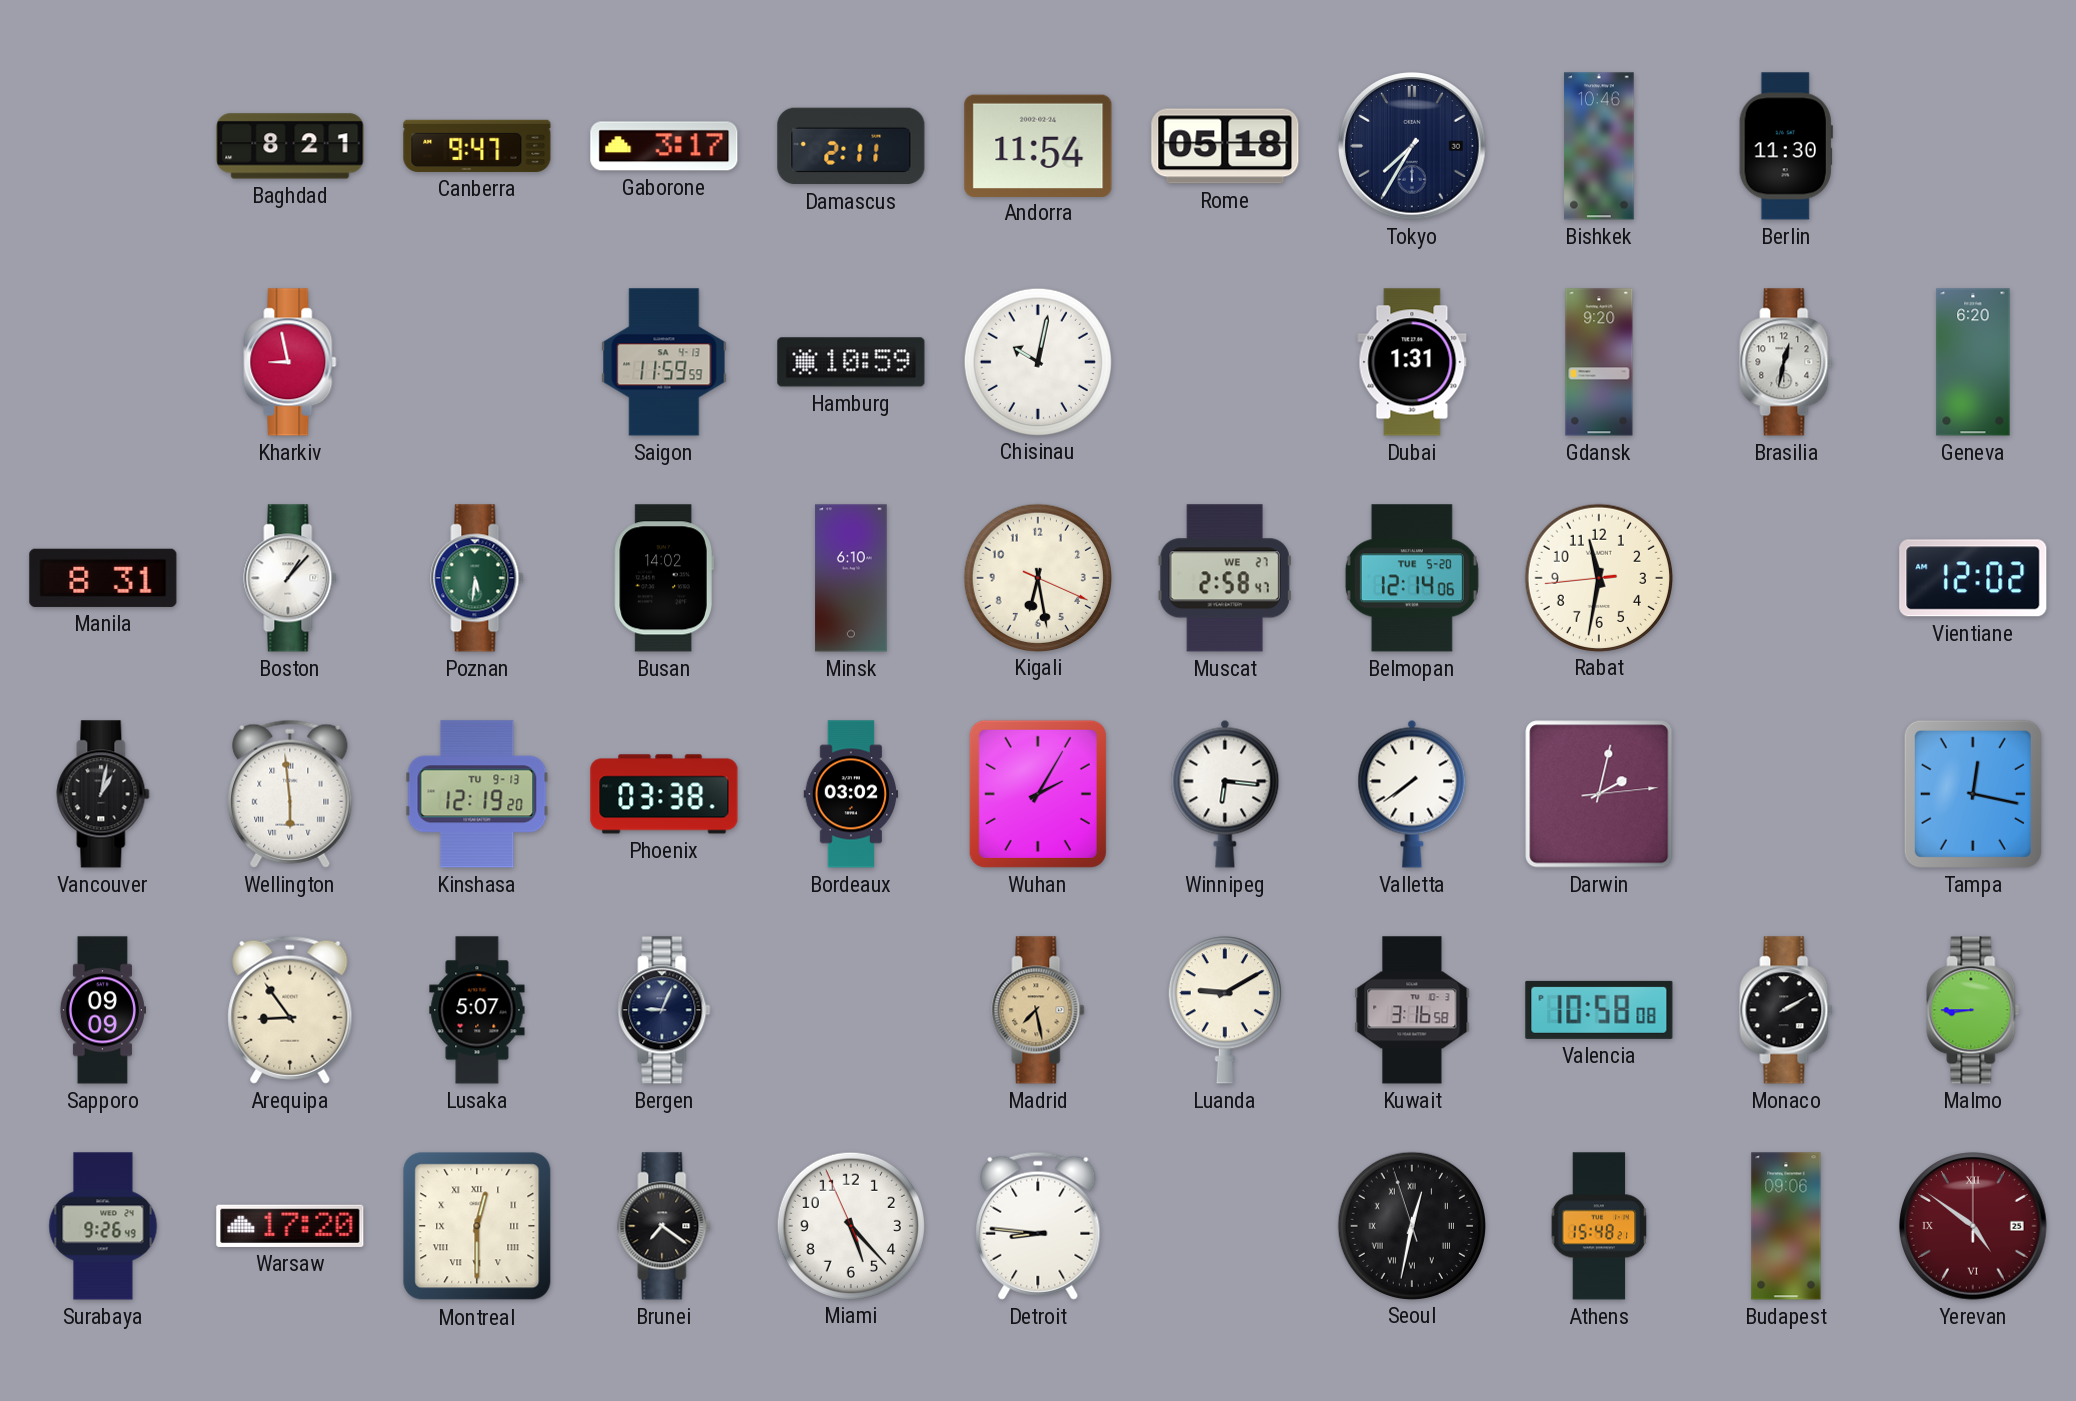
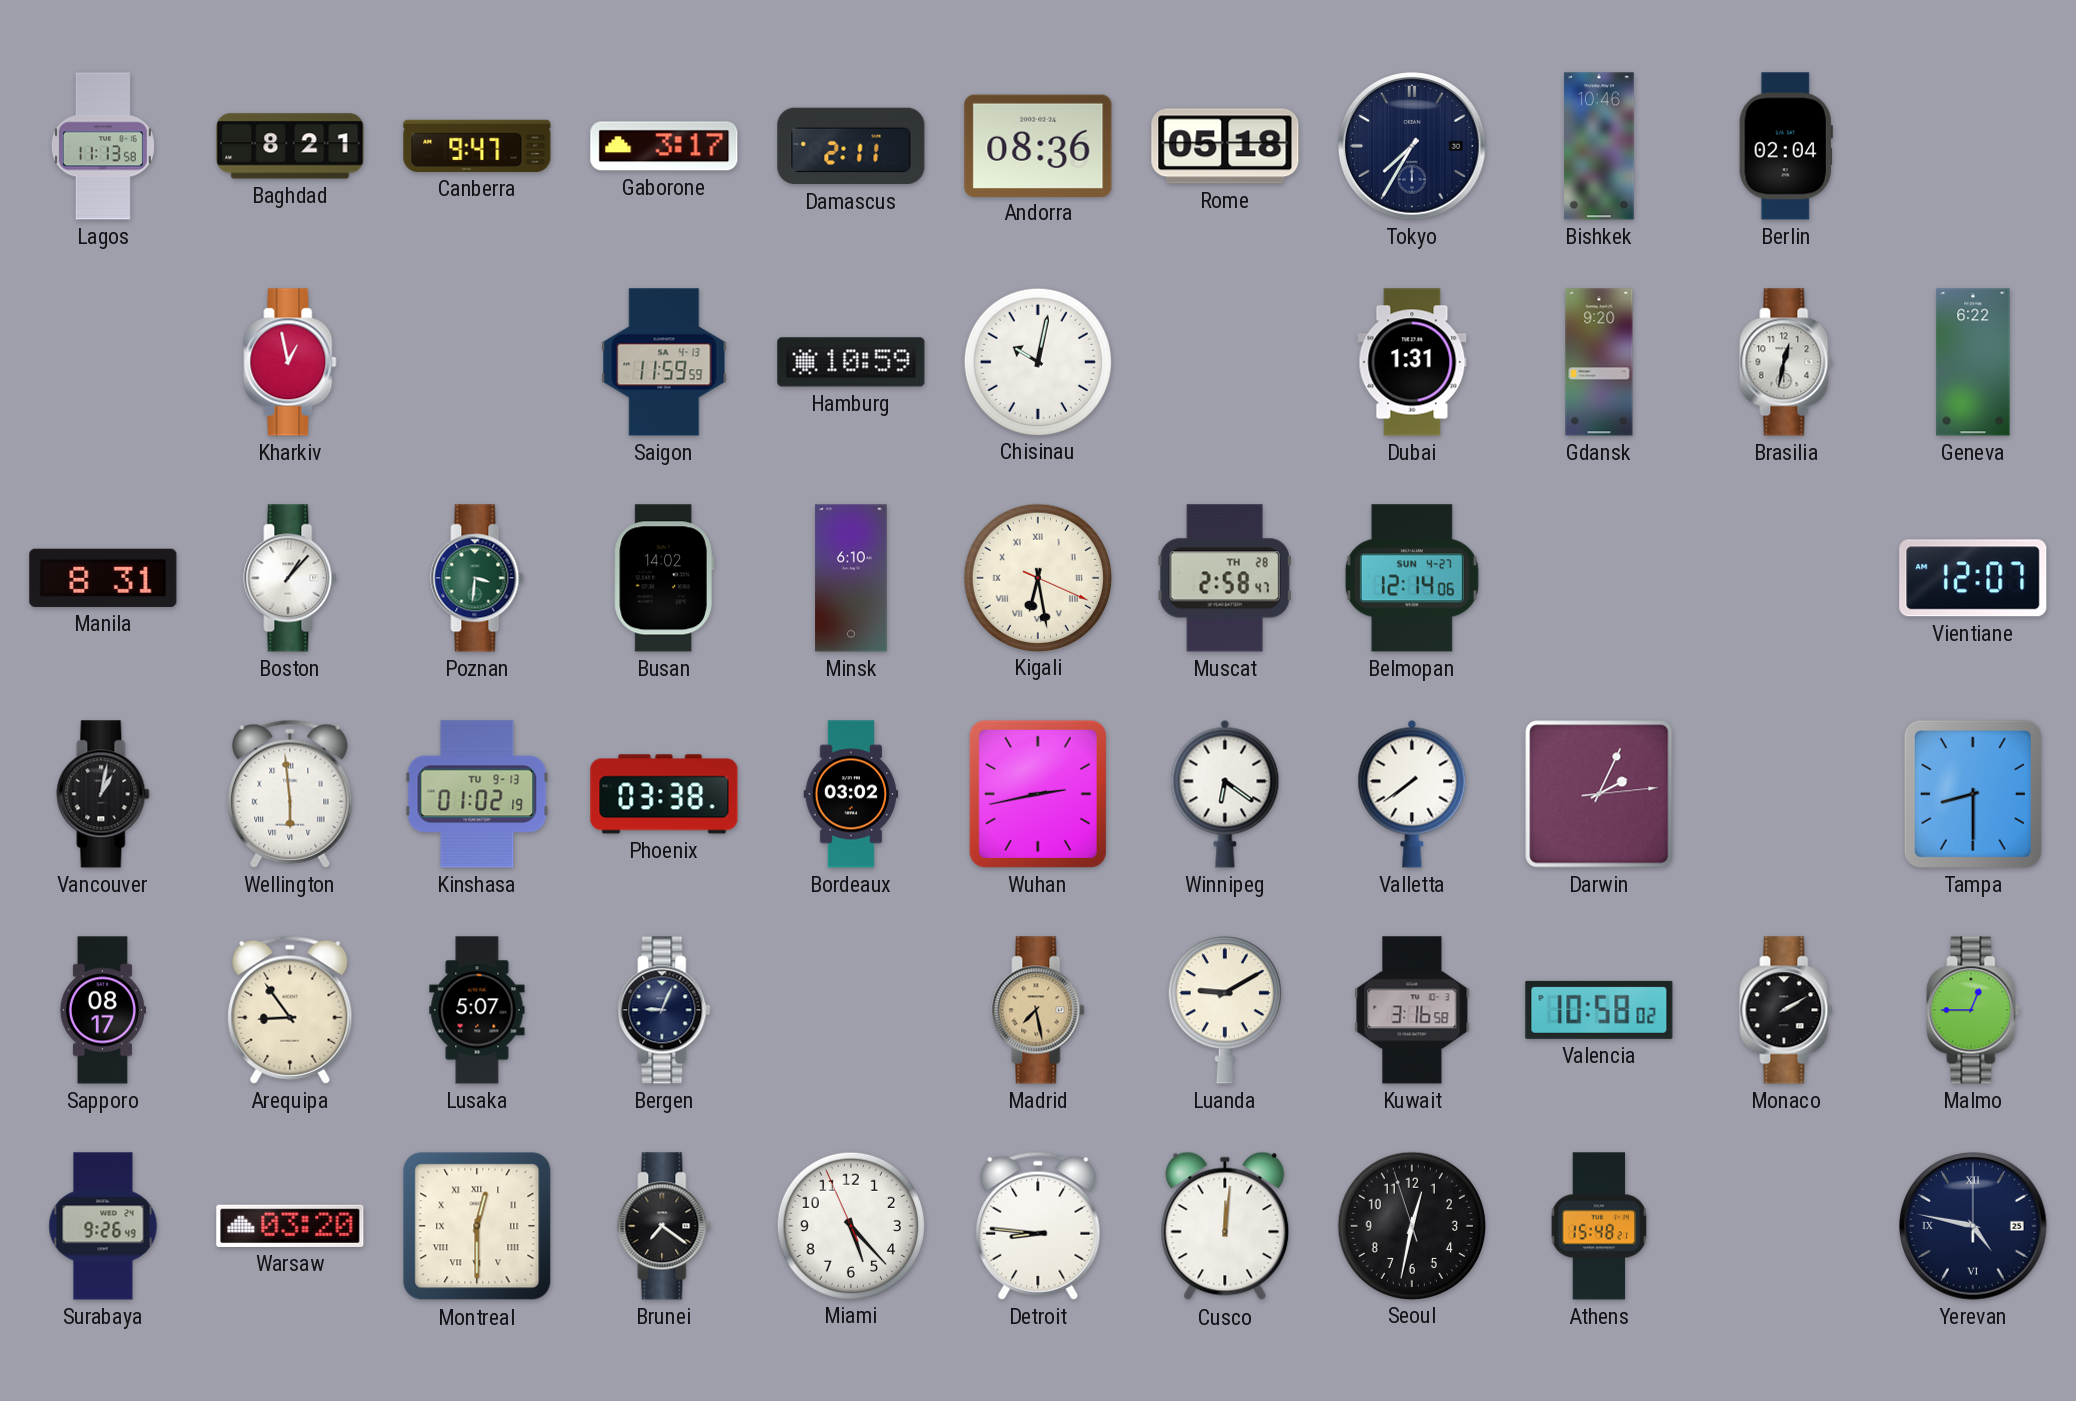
Lagos: none -> 11:13
Andorra: 11:54 -> 08:36
Berlin: 11:30 -> 02:04
Kharkiv: 8:58 -> 12:58
Geneva: 6:20 -> 6:22
Poznan: 5:31 -> 3:31
Kigali numerals: Arabic -> Roman
Muscat date: WE 27 -> TH 28
Belmopan date: TUE 5-20 -> SUN 4-27
Rabat: 11:31 -> none
Vientiane: 12:02 -> 12:07
Kinshasa: 12:19 -> 01:02
Wuhan: 2:05 -> 2:43
Winnipeg: 6:16 -> 6:21
Darwin: 2:02 -> 2:04
Tampa: 12:17 -> 8:30
Sapporo: 09:09 -> 08:17
Valencia: 10:58:08 -> 10:58:02
Malmo: 8:45 -> 12:45
Warsaw: 17:20 -> 03:20
Cusco: none -> 12:01
Seoul numerals: Roman -> Arabic
Budapest: 09:06 -> none
Yerevan: 4:51 -> 4:47
Yerevan dial: burgundy -> navy
